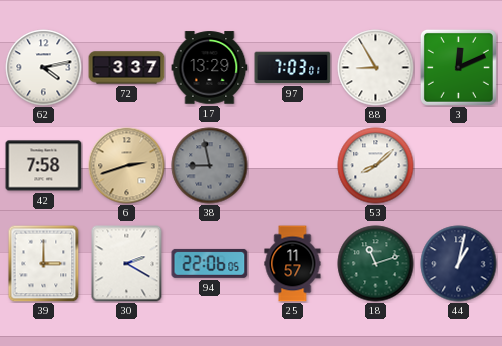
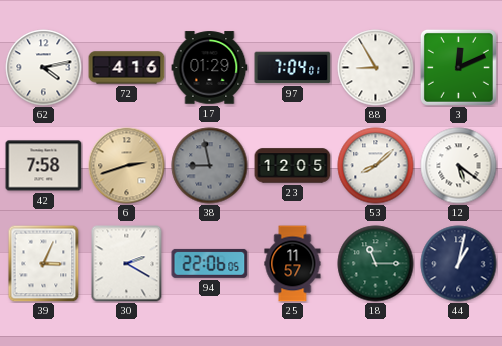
72: 3:37 -> 4:16
17: 13:29 -> 01:29
97: 7:03 -> 7:04
23: none -> 12:05
12: none -> 5:21
39: 3:00 -> 3:04
18: 11:12 -> 11:15
